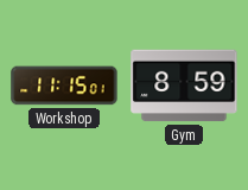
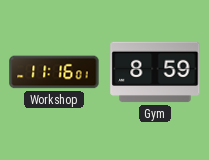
Workshop: 11:15 -> 11:16
